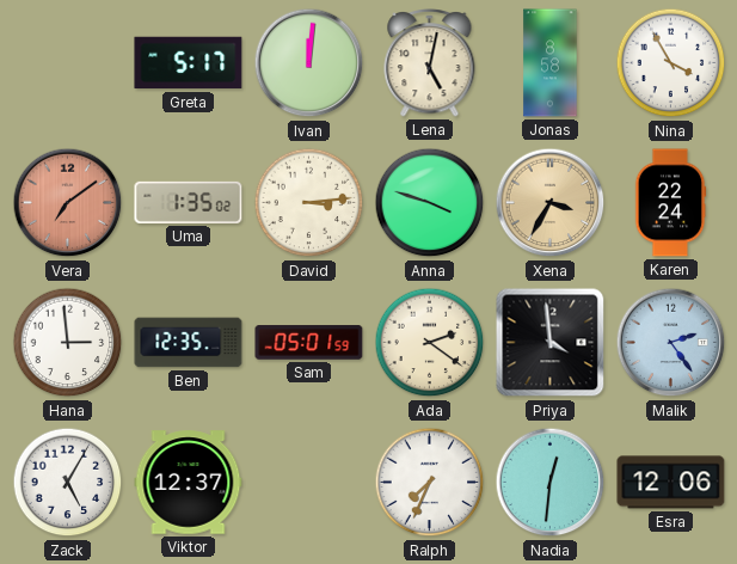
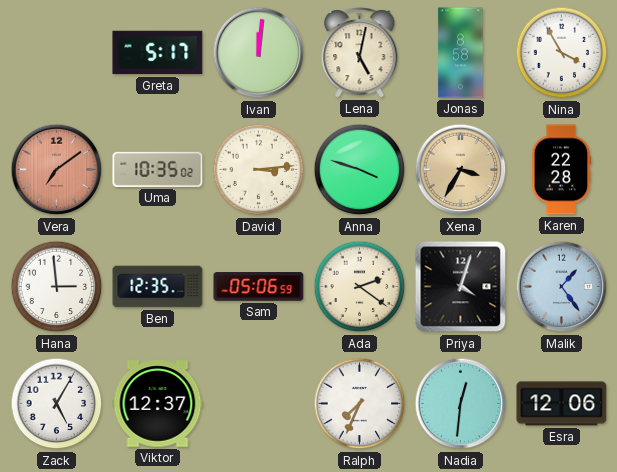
Uma: 1:35 -> 10:35
Karen: 22:24 -> 22:28
Sam: 05:01 -> 05:06
Priya: 3:59 -> 4:03
Malik: 2:24 -> 1:24
